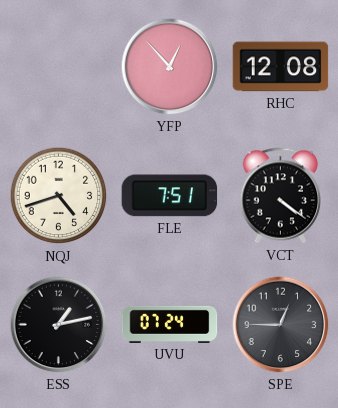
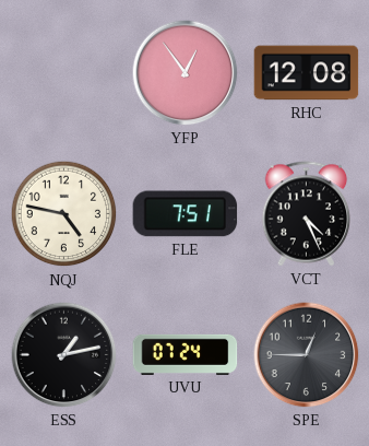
YFP: 12:53 -> 12:54
NQJ: 4:42 -> 4:47
VCT: 4:21 -> 4:26
